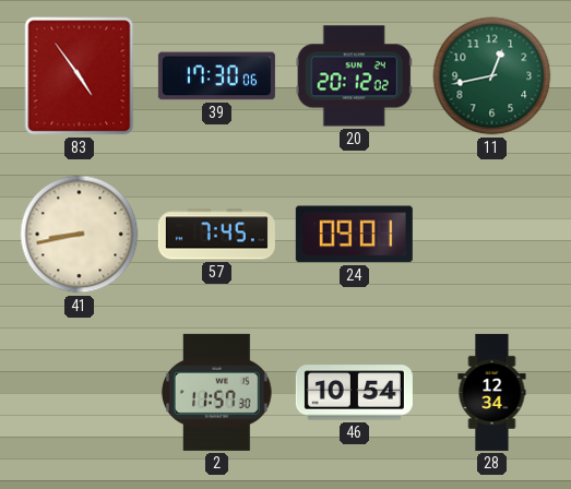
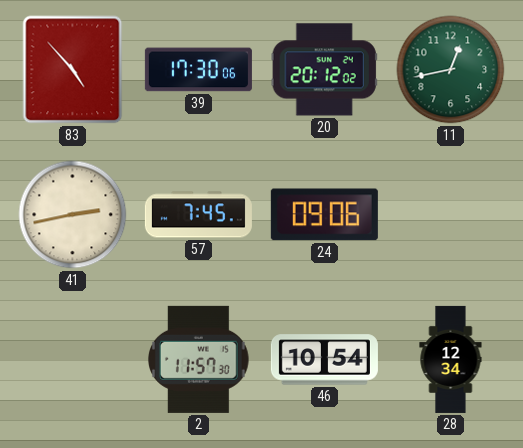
83: 4:54 -> 4:53
41: 8:43 -> 2:43
24: 09:01 -> 09:06
